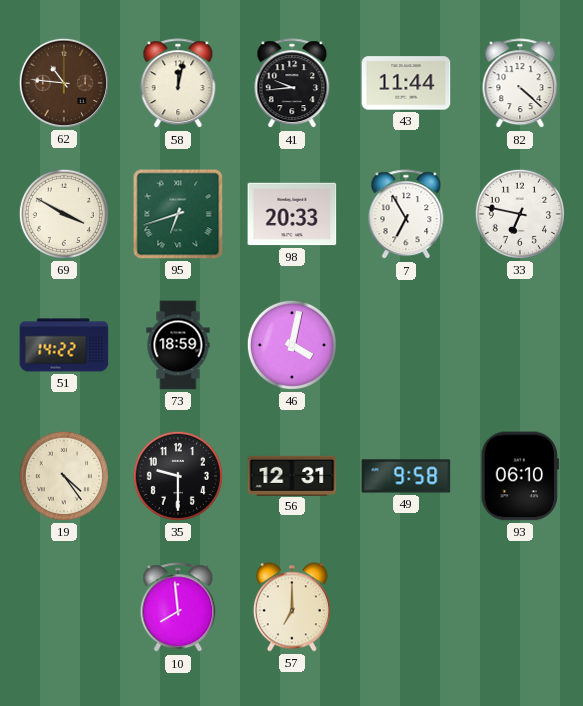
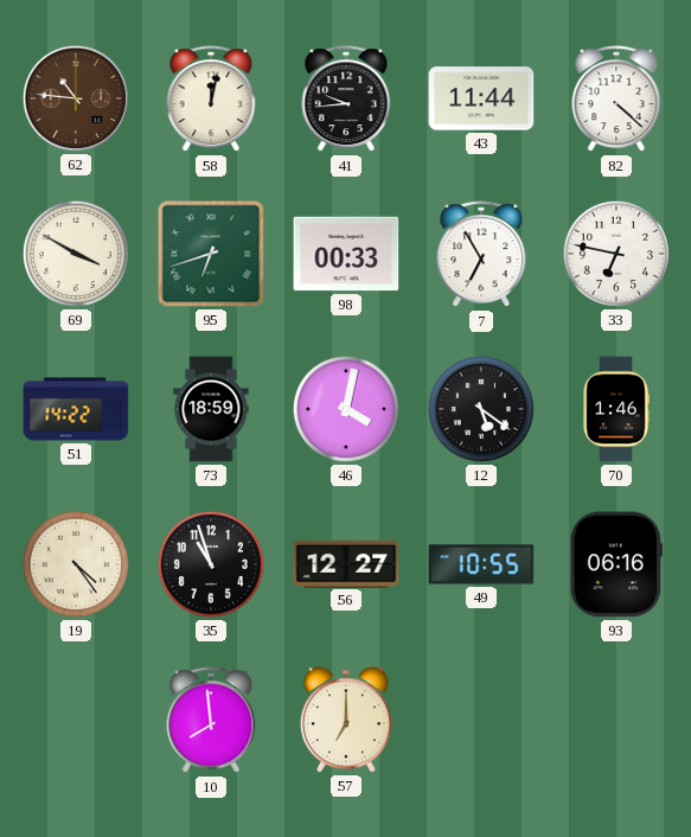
98: 20:33 -> 00:33
12: none -> 5:21
70: none -> 1:46
35: 9:30 -> 10:57
56: 12:31 -> 12:27
49: 9:58 -> 10:55
93: 06:10 -> 06:16
